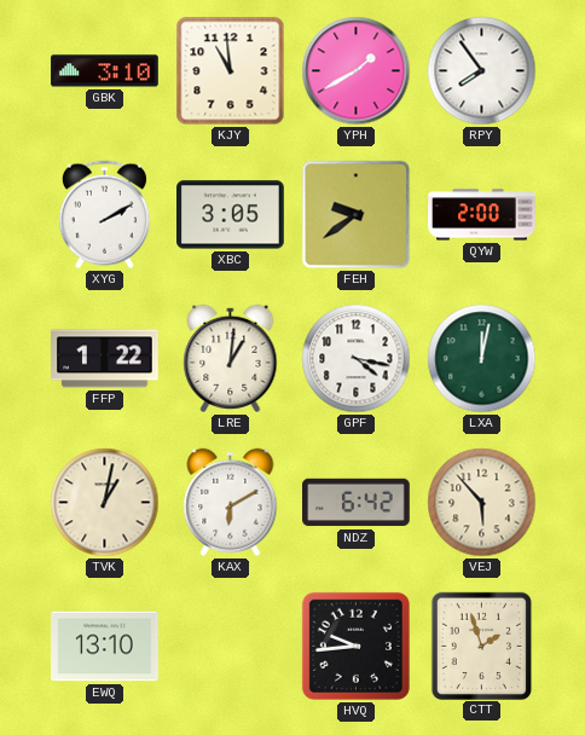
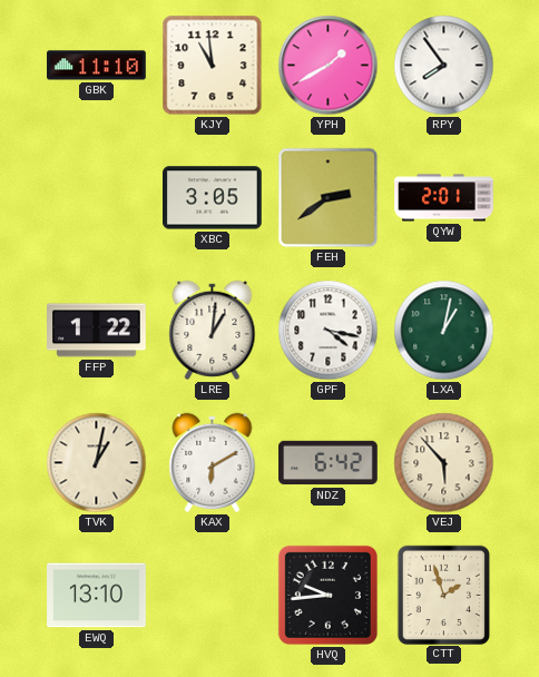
GBK: 3:10 -> 11:10
XYG: 2:10 -> none
FEH: 9:39 -> 2:39
QYW: 2:00 -> 2:01
LXA: 12:02 -> 1:02
